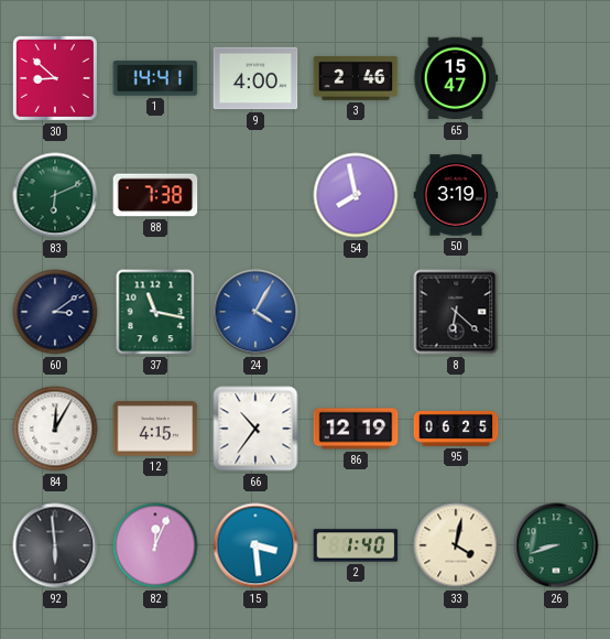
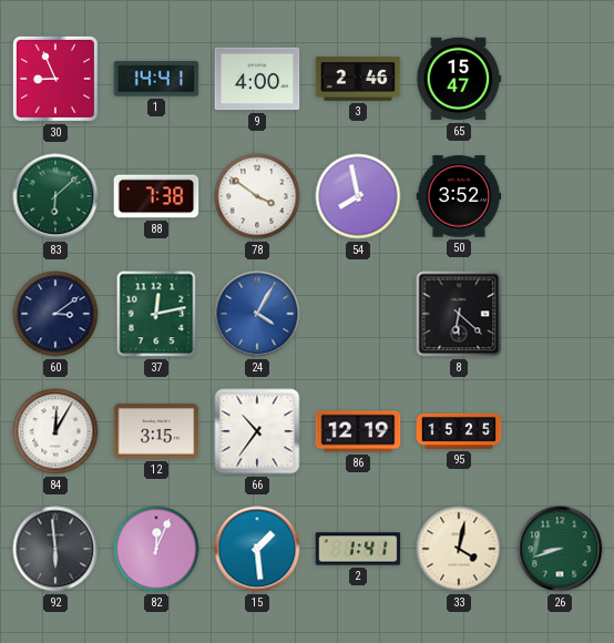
30: 8:52 -> 8:56
83: 6:11 -> 6:08
78: none -> 3:51
50: 3:19 -> 3:52
37: 11:17 -> 12:13
12: 4:15 -> 3:15
95: 06:25 -> 15:25
15: 3:29 -> 1:29
2: 1:40 -> 1:41
